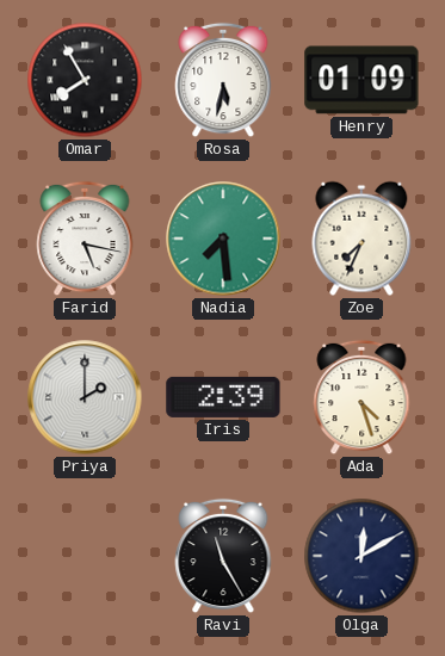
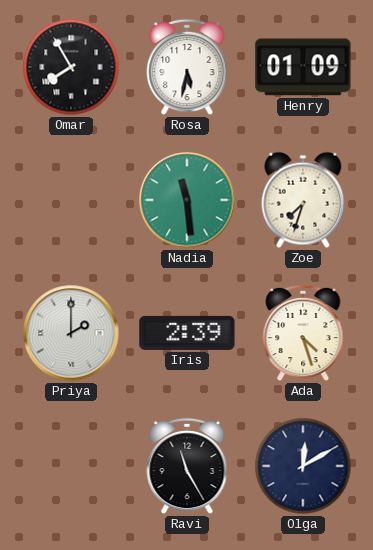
Farid: 5:17 -> none
Nadia: 7:29 -> 11:29
Zoe: 7:34 -> 7:33
